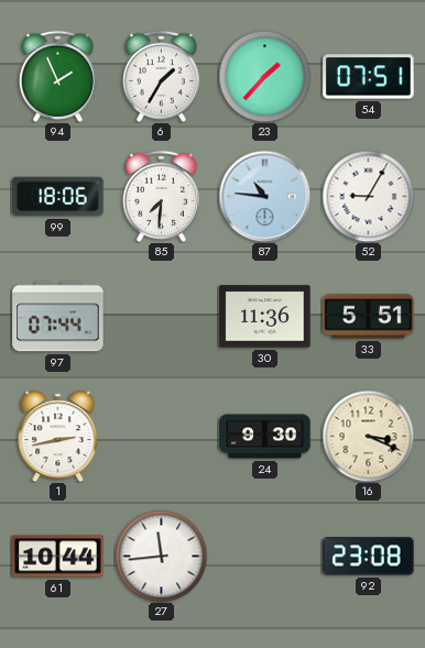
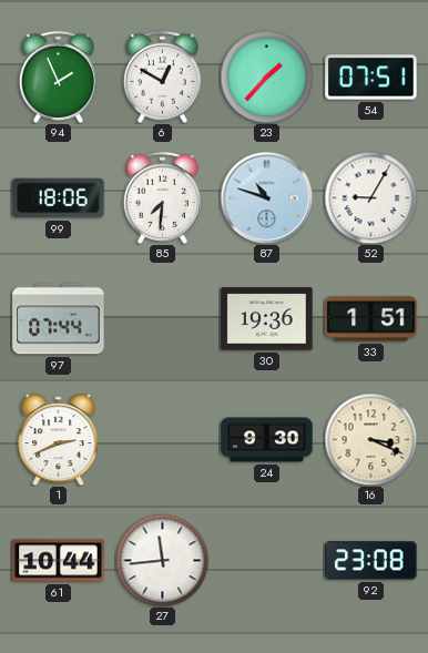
6: 1:35 -> 12:50
87: 10:46 -> 10:48
30: 11:36 -> 19:36
33: 5:51 -> 1:51
1: 2:43 -> 2:41
